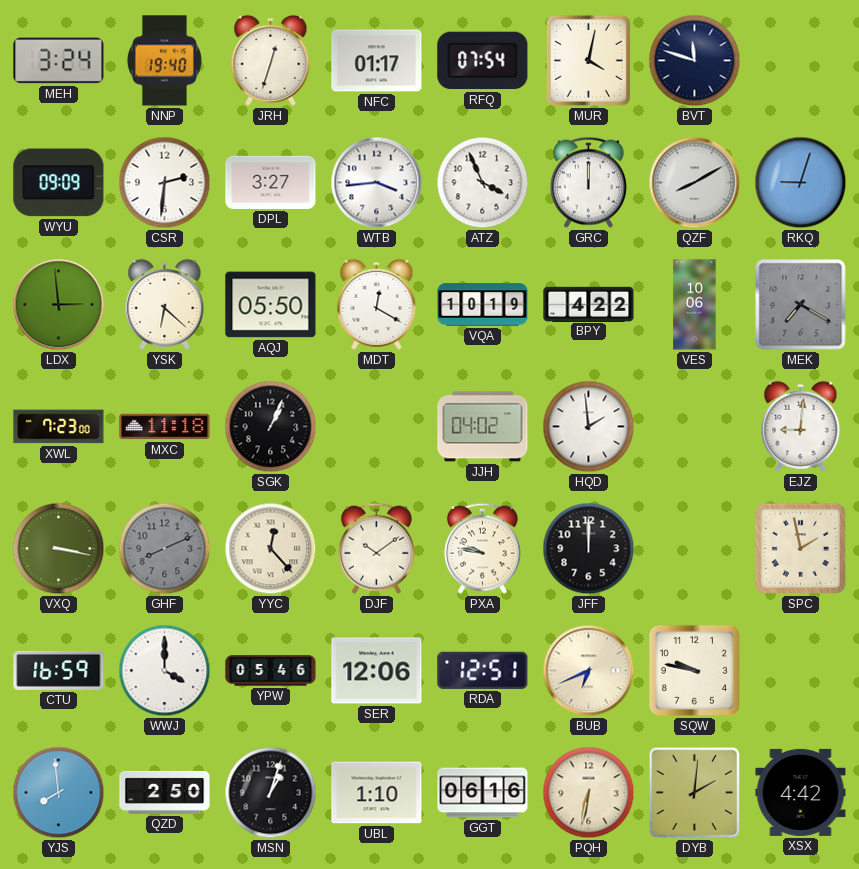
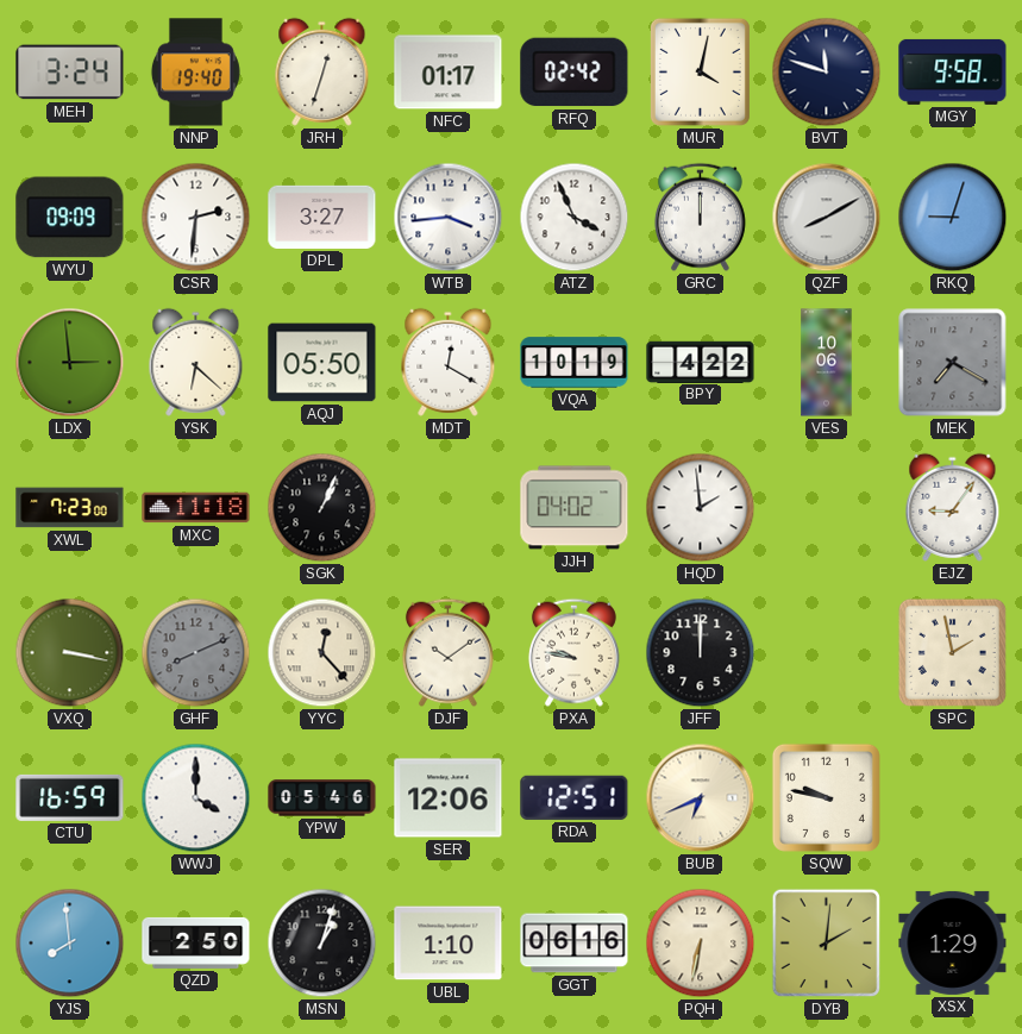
RFQ: 07:54 -> 02:42
MGY: none -> 9:58
EJZ: 9:01 -> 9:06
XSX: 4:42 -> 1:29
